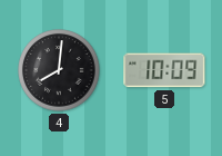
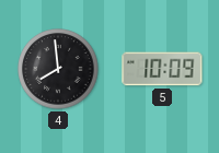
4: 8:01 -> 7:59
